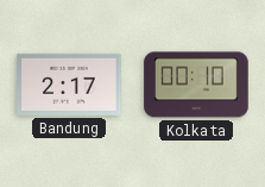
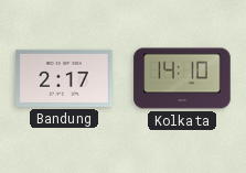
Kolkata: 00:10 -> 14:10
